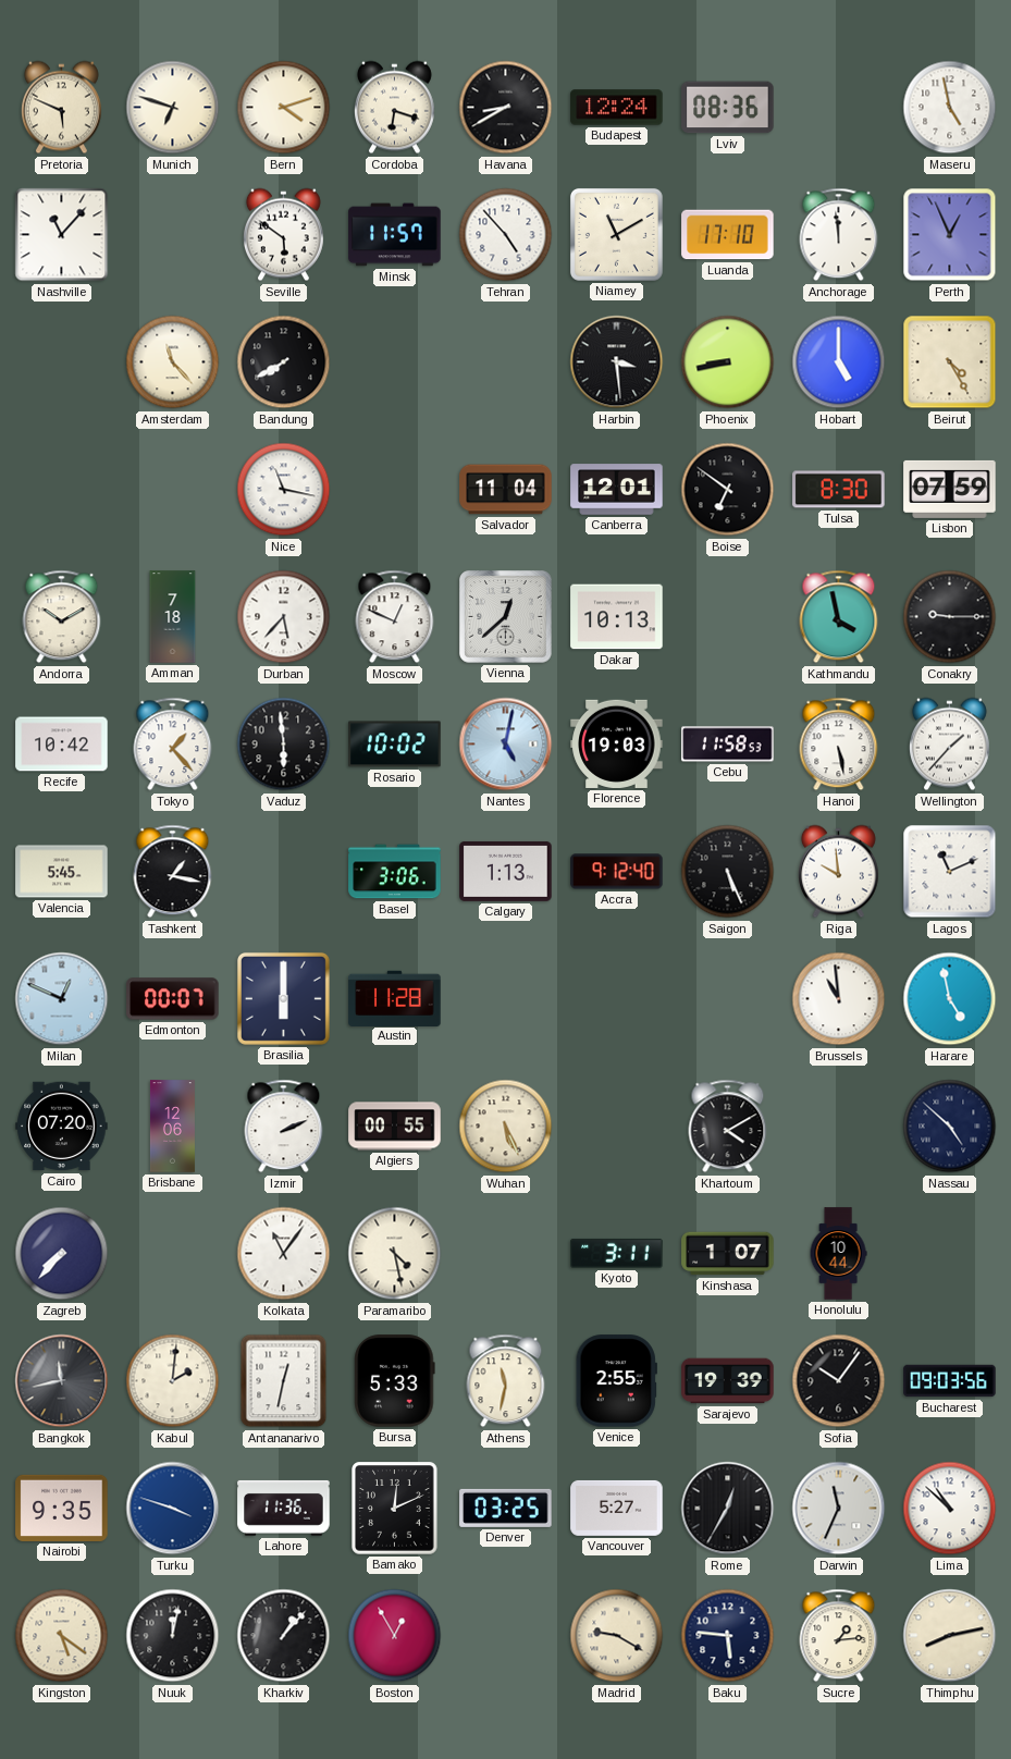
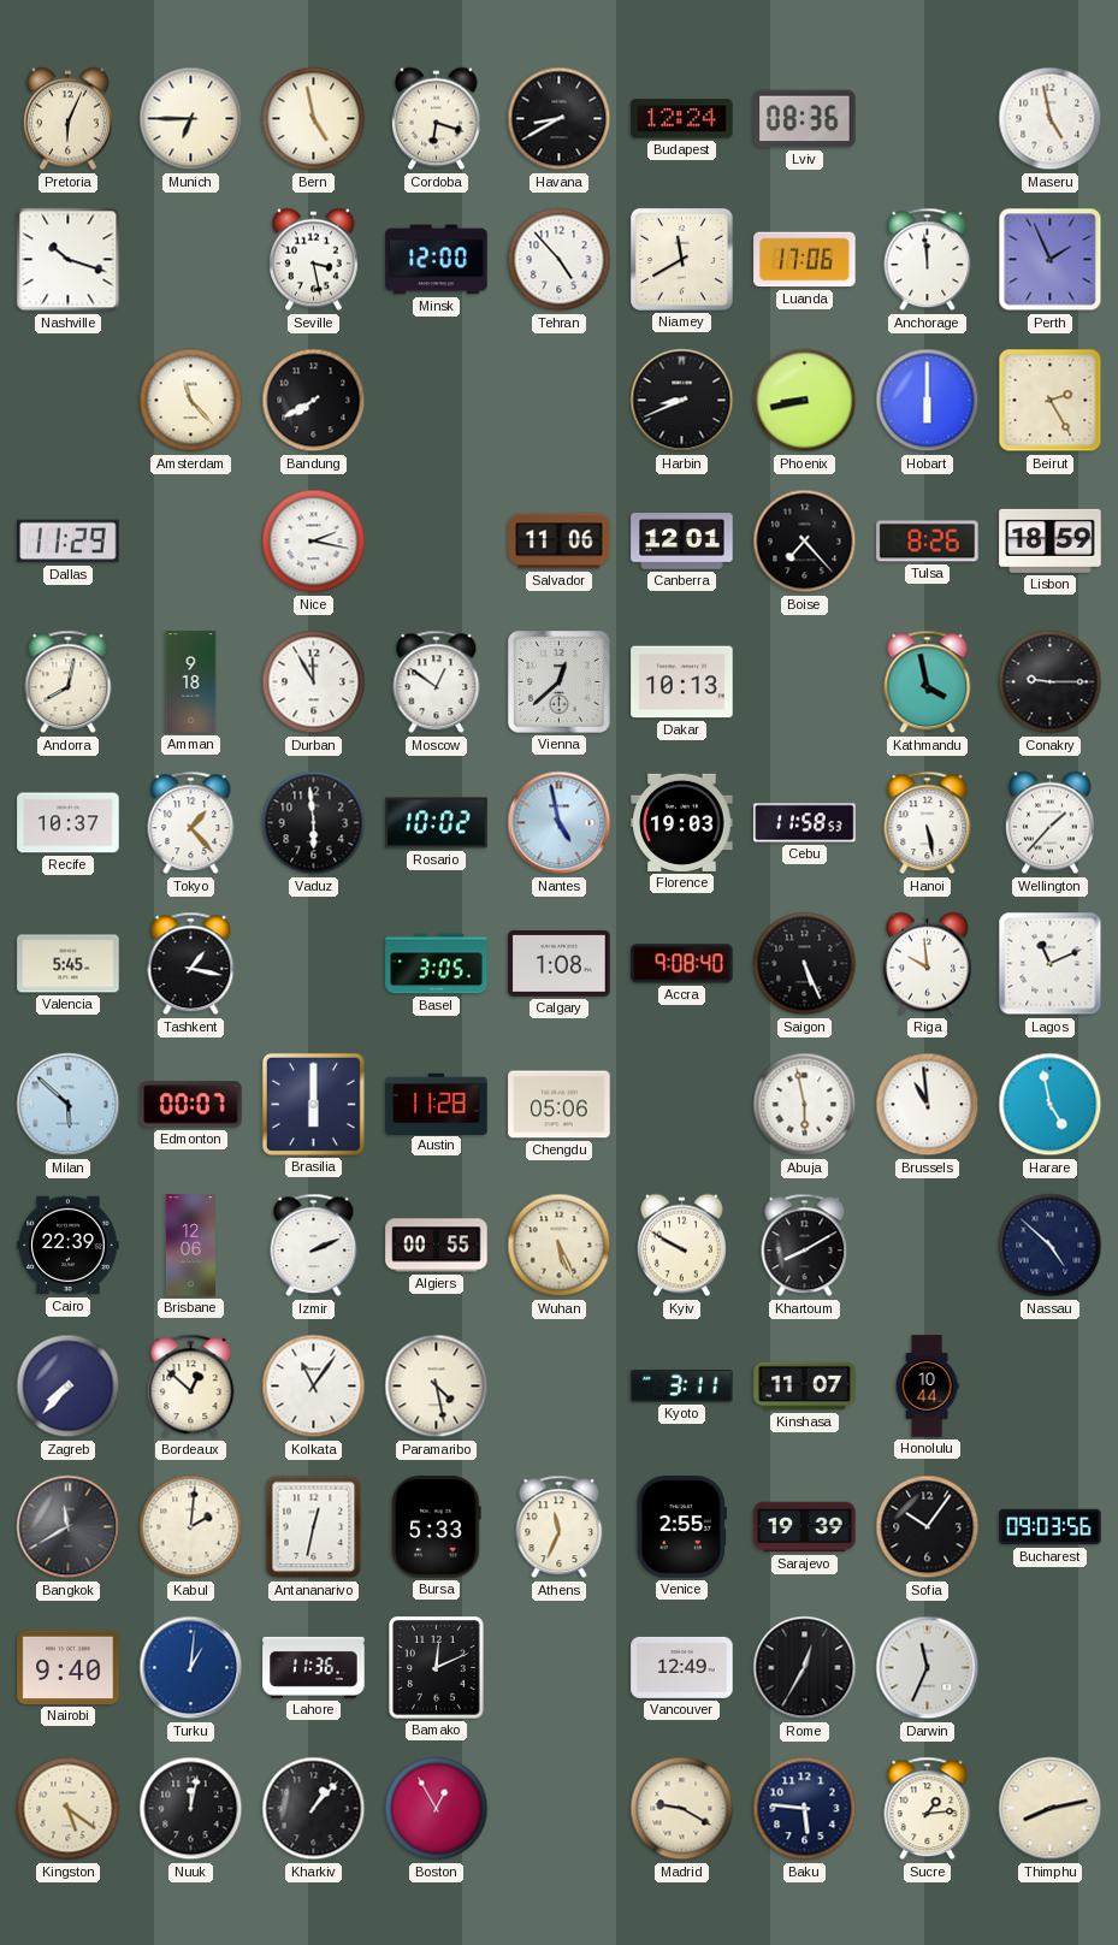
Pretoria: 5:49 -> 6:04
Munich: 6:48 -> 6:45
Bern: 4:12 -> 4:58
Nashville: 11:07 -> 10:18
Seville: 5:51 -> 3:28
Minsk: 11:57 -> 12:00
Niamey: 11:10 -> 11:40
Luanda: 17:10 -> 17:06
Perth: 12:56 -> 1:56
Harbin: 3:29 -> 8:41
Hobart: 5:00 -> 6:00
Beirut: 4:25 -> 2:25
Dallas: none -> 11:29
Nice: 11:17 -> 2:17
Salvador: 11:04 -> 11:06
Boise: 6:51 -> 7:23
Tulsa: 8:30 -> 8:26
Lisbon: 07:59 -> 18:59
Andorra: 10:10 -> 8:02
Amman: 7:18 -> 9:18
Durban: 5:37 -> 11:55
Moscow: 12:49 -> 12:51
Recife: 10:42 -> 10:37
Nantes: 5:02 -> 4:58
Basel: 3:06 -> 3:05
Calgary: 1:13 -> 1:08
Accra: 9:12 -> 9:08
Milan: 12:49 -> 5:52
Chengdu: none -> 05:06
Abuja: none -> 5:58
Cairo: 07:20 -> 22:39
Kyiv: none -> 9:50
Khartoum: 4:10 -> 8:10
Bordeaux: none -> 12:52
Kinshasa: 1:07 -> 11:07
Bangkok: 11:43 -> 11:40
Athens: 11:32 -> 11:34
Nairobi: 9:35 -> 9:40
Turku: 3:48 -> 1:01
Denver: 03:25 -> none
Vancouver: 5:27 -> 12:49
Lima: 10:52 -> none
